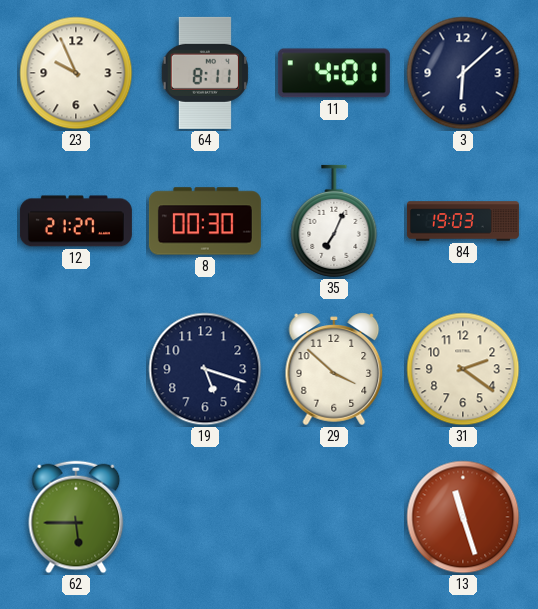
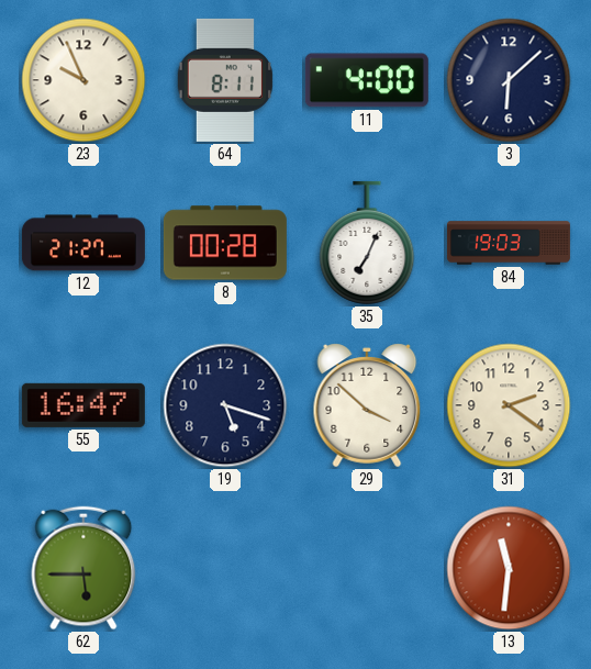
11: 4:01 -> 4:00
8: 00:30 -> 00:28
55: none -> 16:47
13: 11:27 -> 11:31
